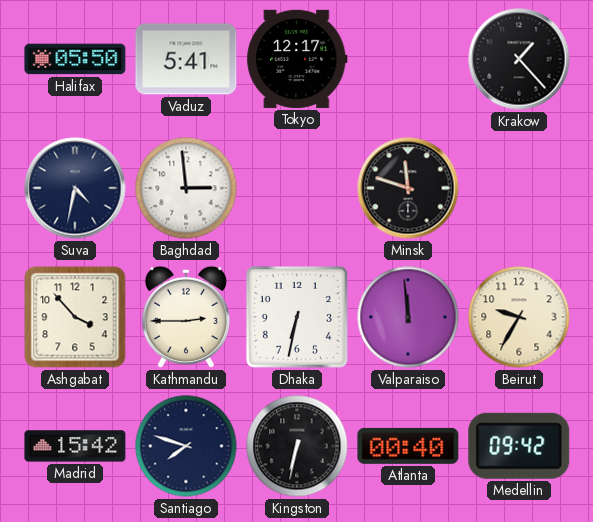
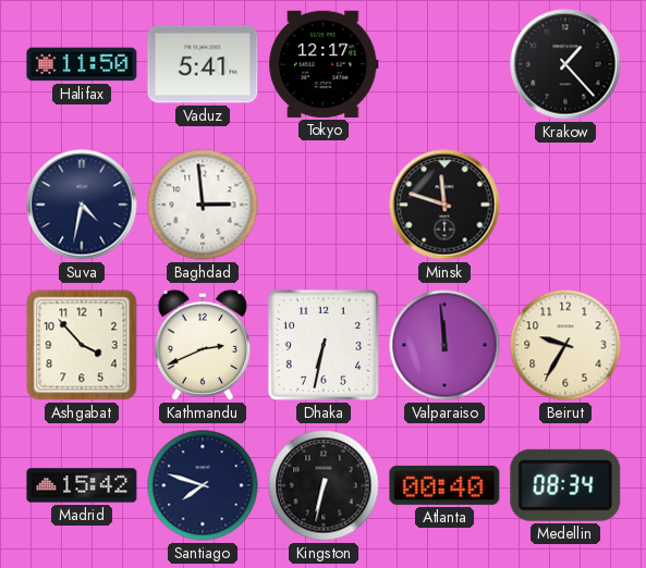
Halifax: 05:50 -> 11:50
Kathmandu: 2:45 -> 2:41
Medellin: 09:42 -> 08:34
